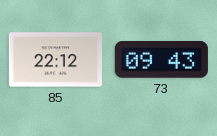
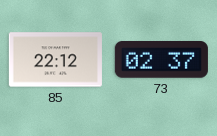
73: 09:43 -> 02:37
